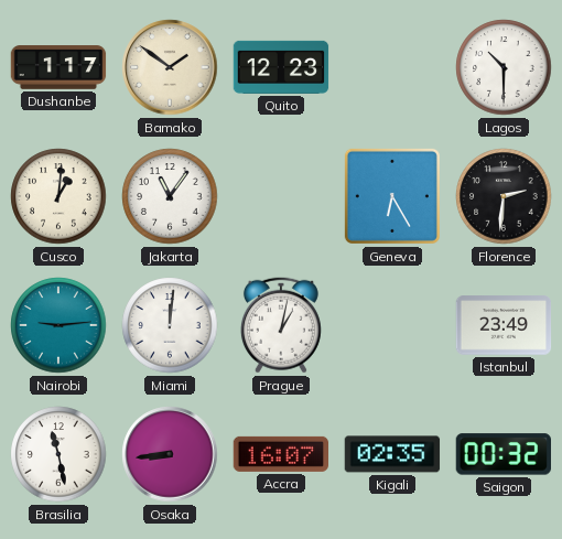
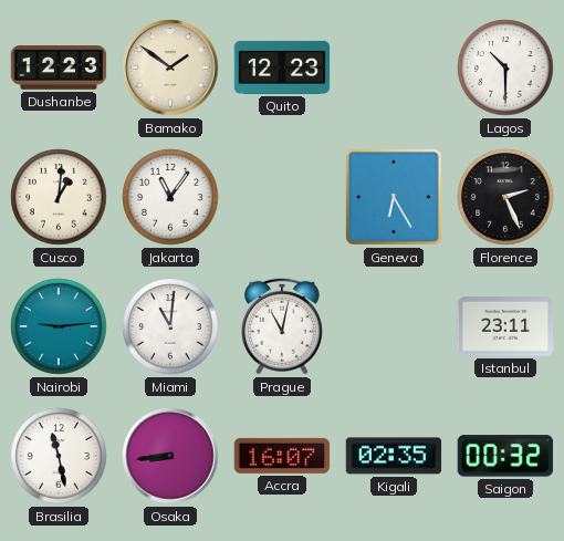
Dushanbe: 1:17 -> 12:23
Florence: 2:31 -> 2:26
Miami: 12:01 -> 11:01
Prague: 1:02 -> 11:02
Istanbul: 23:49 -> 23:11
